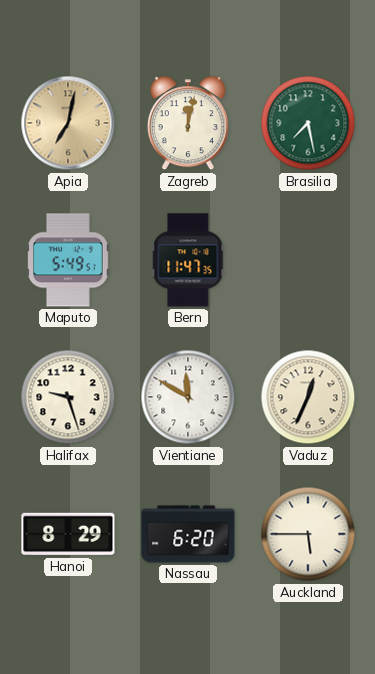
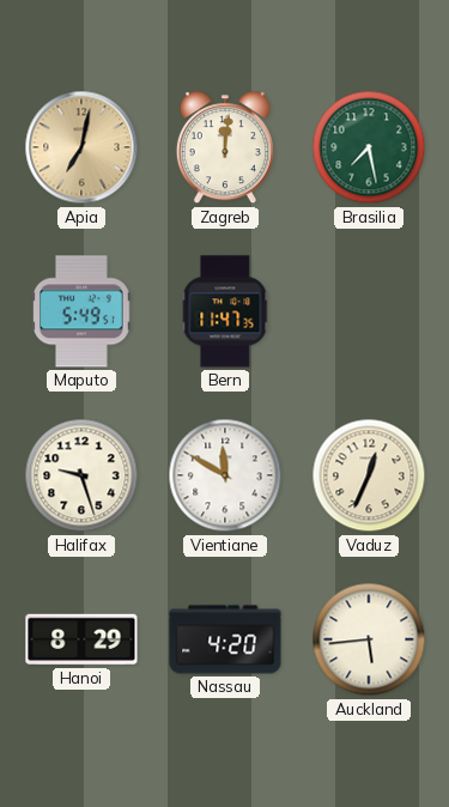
Zagreb: 12:02 -> 12:01
Nassau: 6:20 -> 4:20
Auckland: 5:45 -> 5:44
